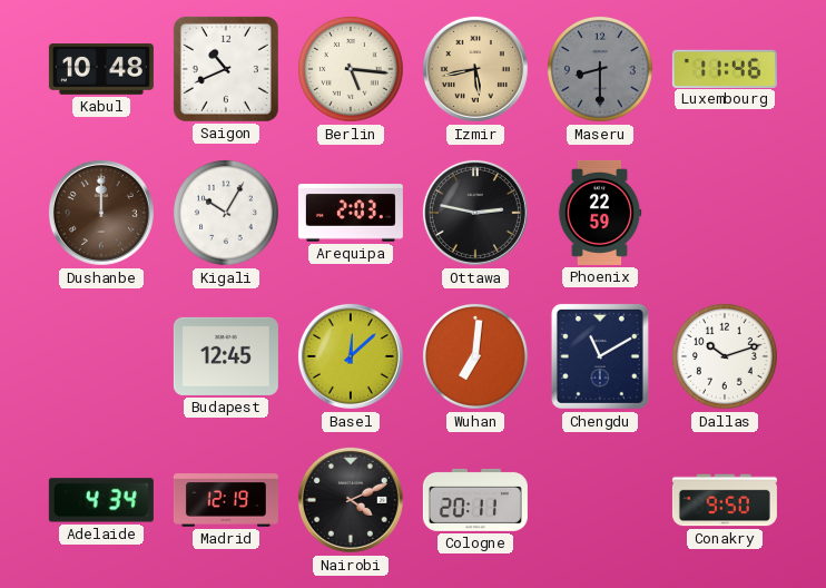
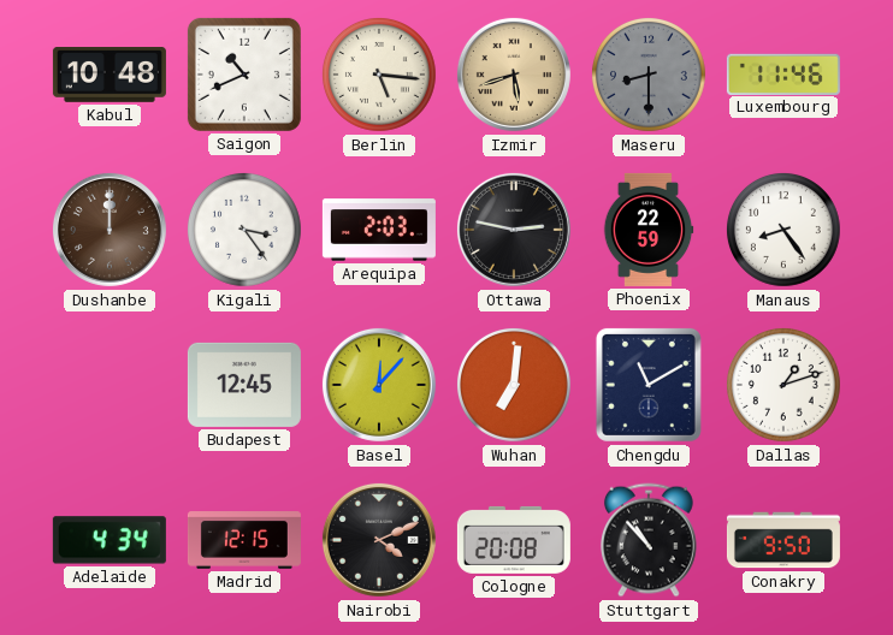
Izmir: 5:43 -> 5:42
Kigali: 10:05 -> 3:24
Manaus: none -> 8:24
Basel: 12:08 -> 12:07
Dallas: 10:12 -> 1:12
Madrid: 12:19 -> 12:15
Cologne: 20:11 -> 20:08
Stuttgart: none -> 10:53
